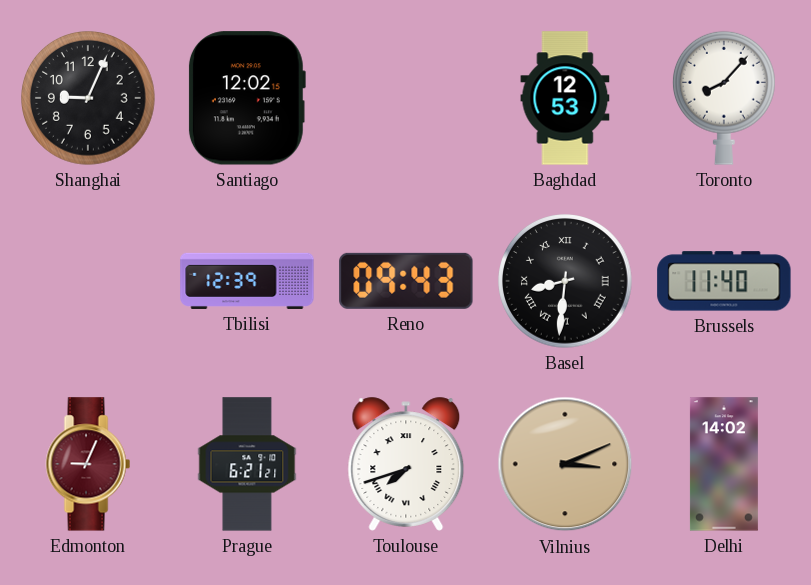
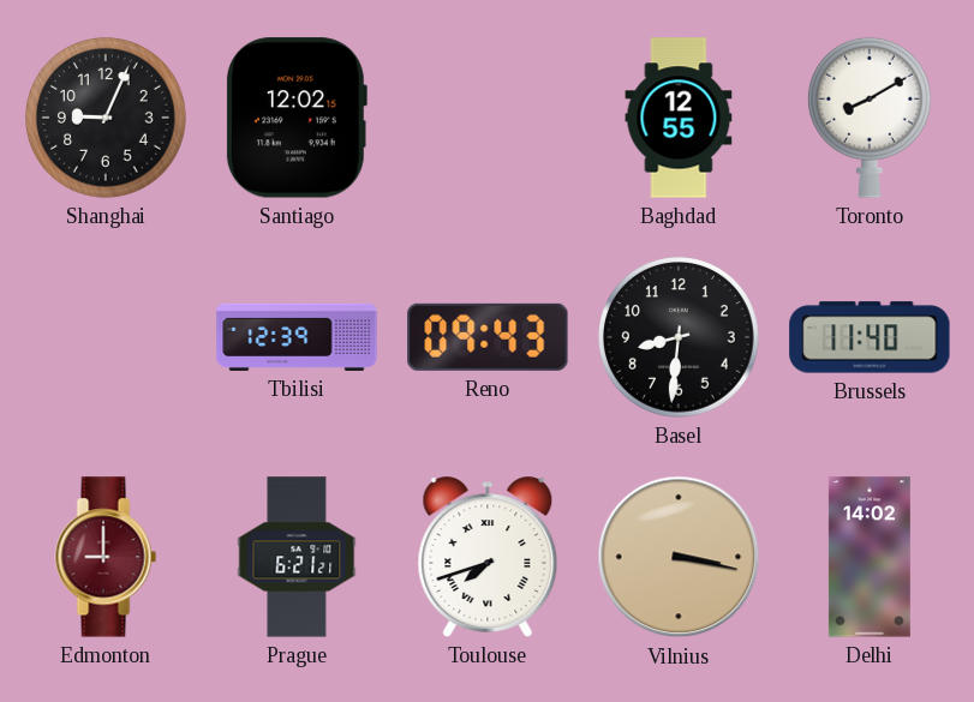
Baghdad: 12:53 -> 12:55
Toronto: 8:07 -> 8:10
Basel numerals: Roman -> Arabic
Edmonton: 9:04 -> 9:00
Vilnius: 3:11 -> 3:17
